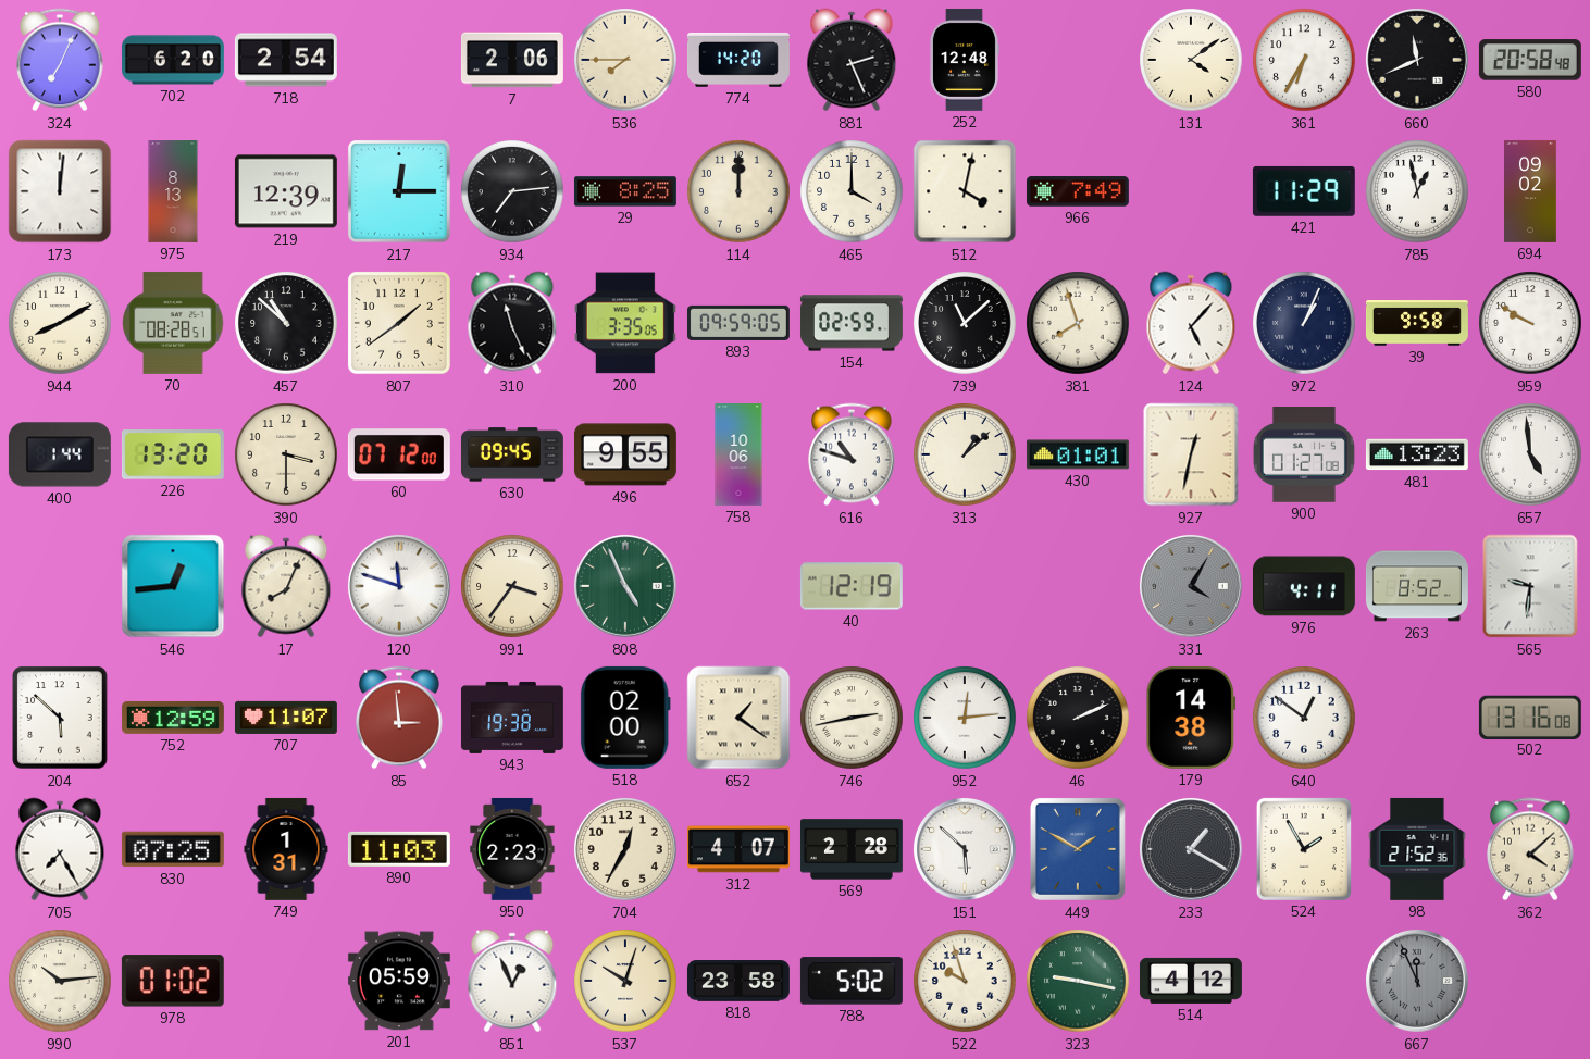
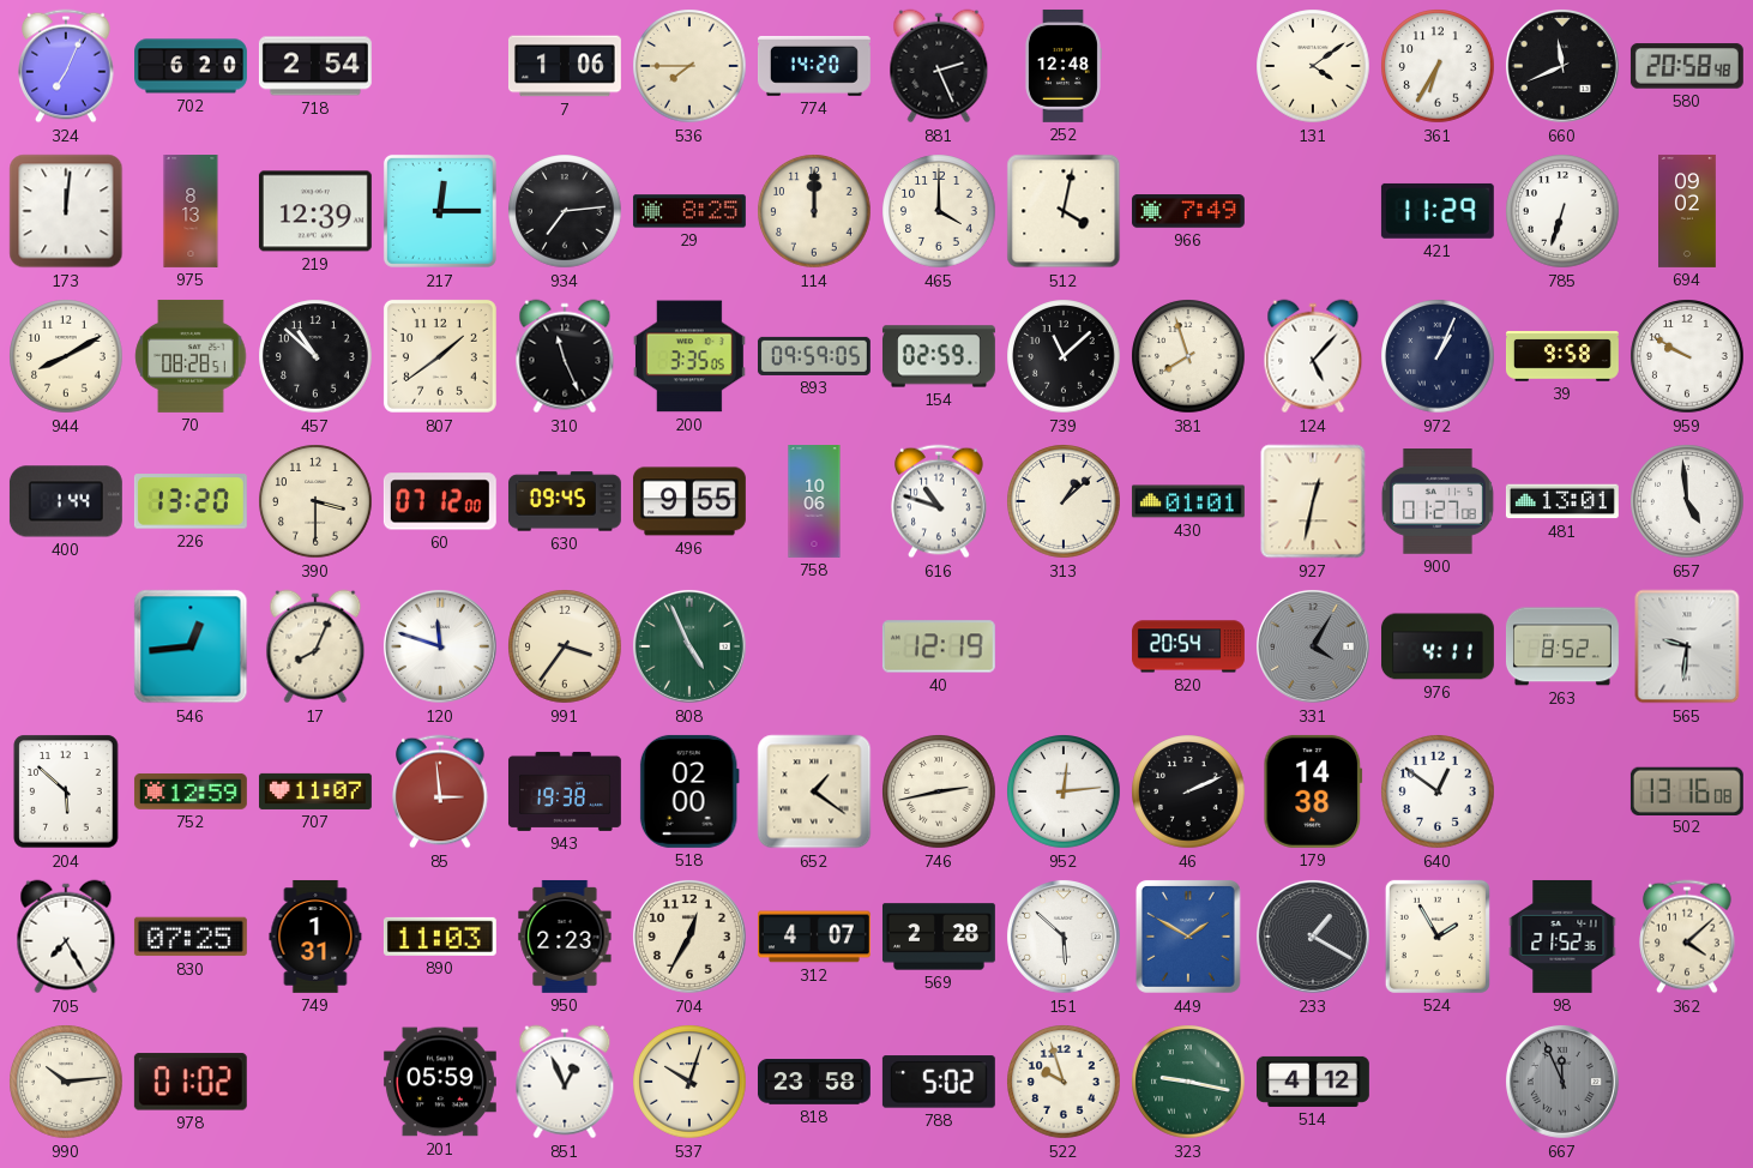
7: 2:06 -> 1:06
785: 12:58 -> 6:33
481: 13:23 -> 13:01
820: none -> 20:54
